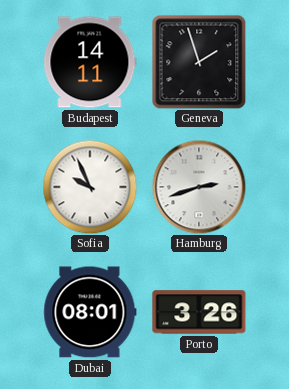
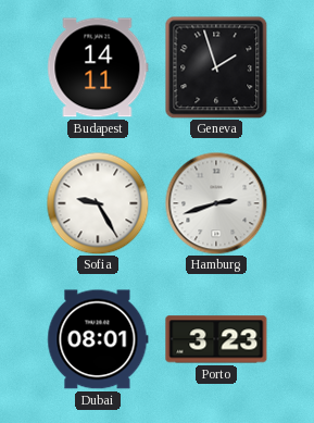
Sofia: 9:56 -> 9:25
Porto: 3:26 -> 3:23
